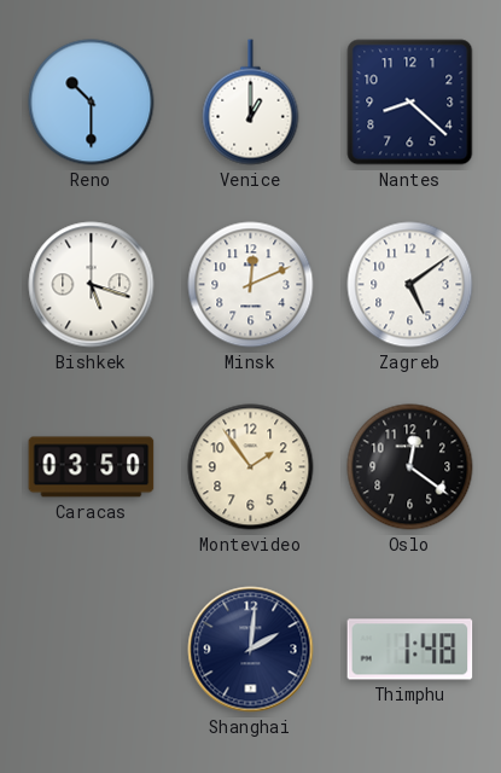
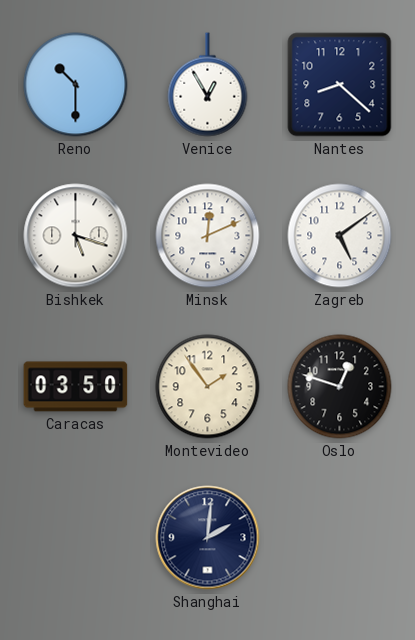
Venice: 1:00 -> 12:55
Oslo: 12:21 -> 12:48
Thimphu: 1:48 -> none
